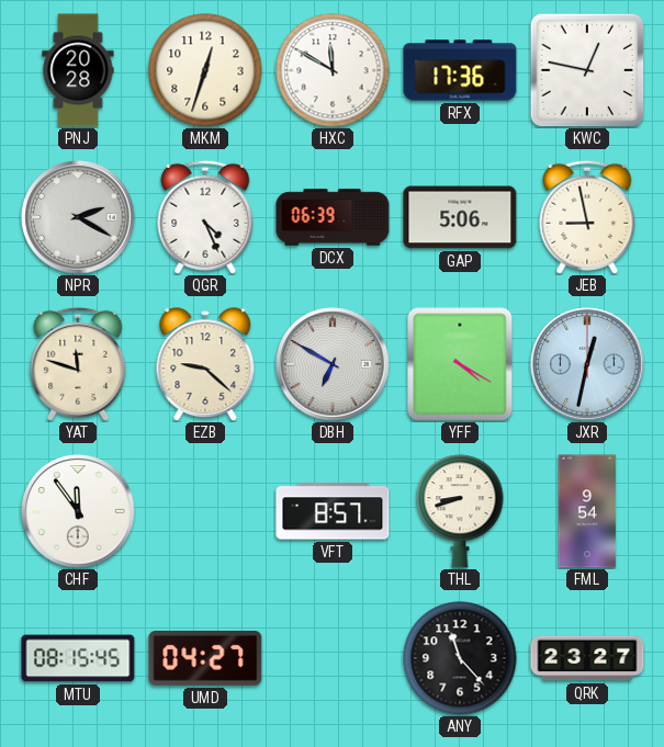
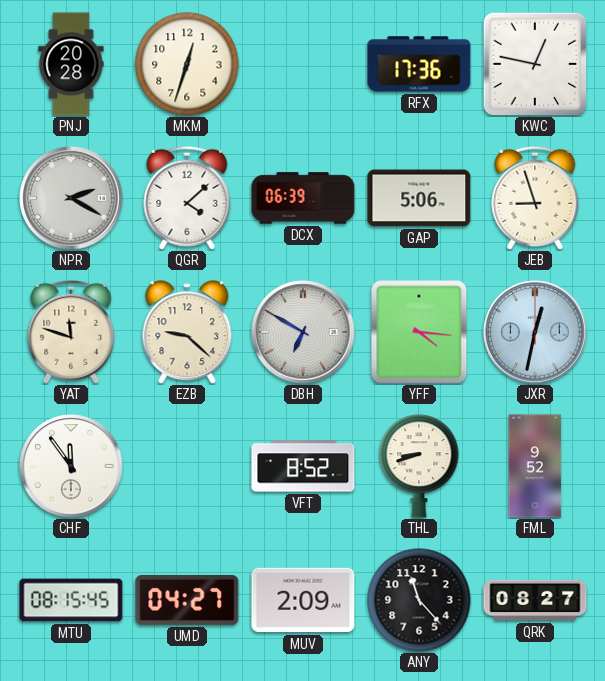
HXC: 11:50 -> none
QGR: 4:26 -> 4:08
JEB: 8:58 -> 8:57
YFF: 4:20 -> 4:16
VFT: 8:57 -> 8:52
FML: 9:54 -> 9:52
MUV: none -> 2:09
QRK: 23:27 -> 08:27
